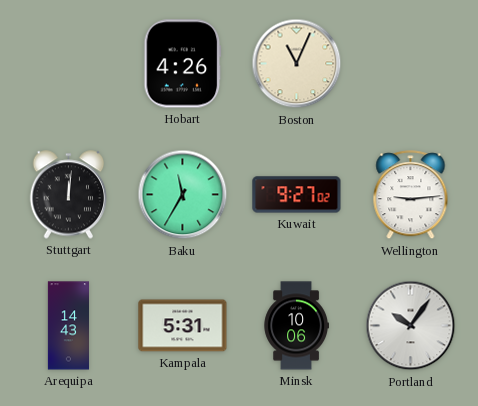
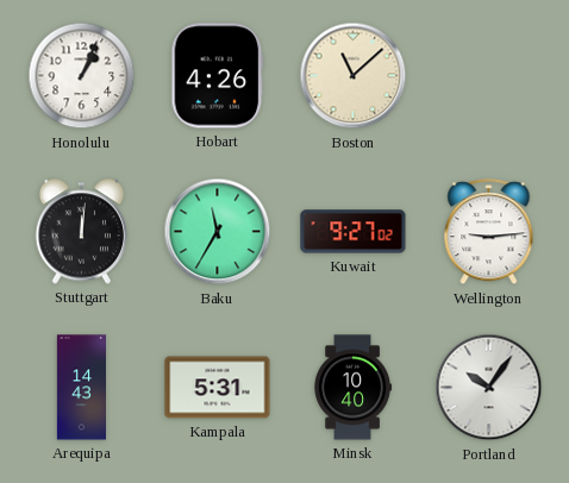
Honolulu: none -> 1:04
Boston: 11:04 -> 11:08
Minsk: 10:06 -> 10:40
